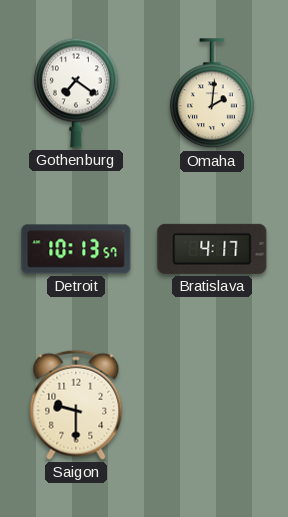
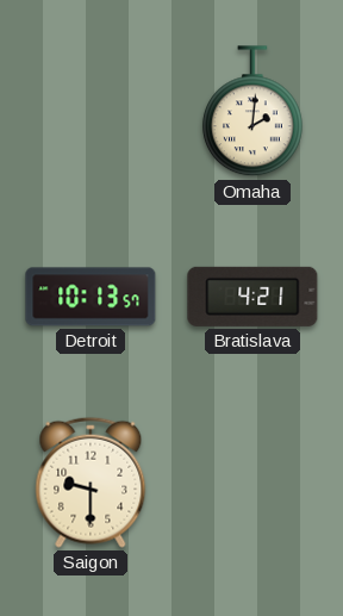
Gothenburg: 7:21 -> none
Bratislava: 4:17 -> 4:21
